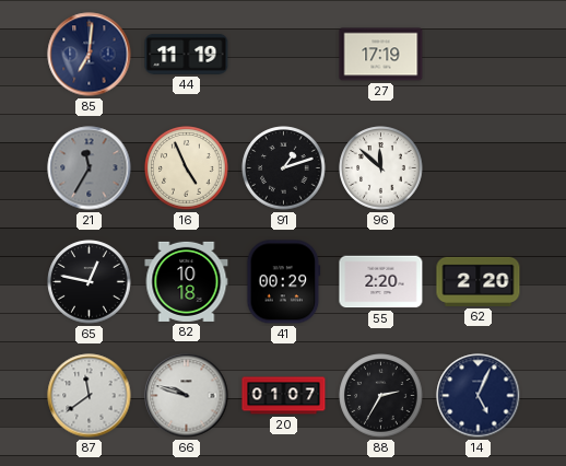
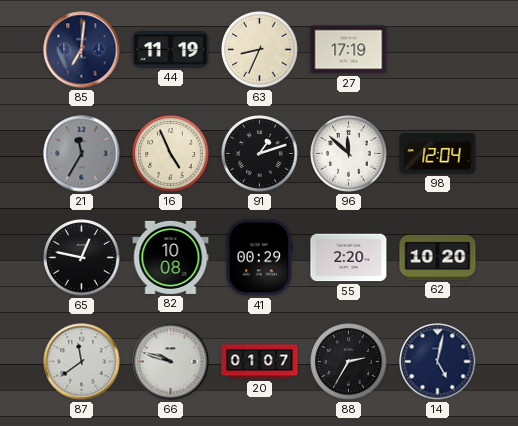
63: none -> 8:34
98: none -> 12:04
82: 10:18 -> 10:08
62: 2:20 -> 10:20
14: 5:04 -> 5:02
